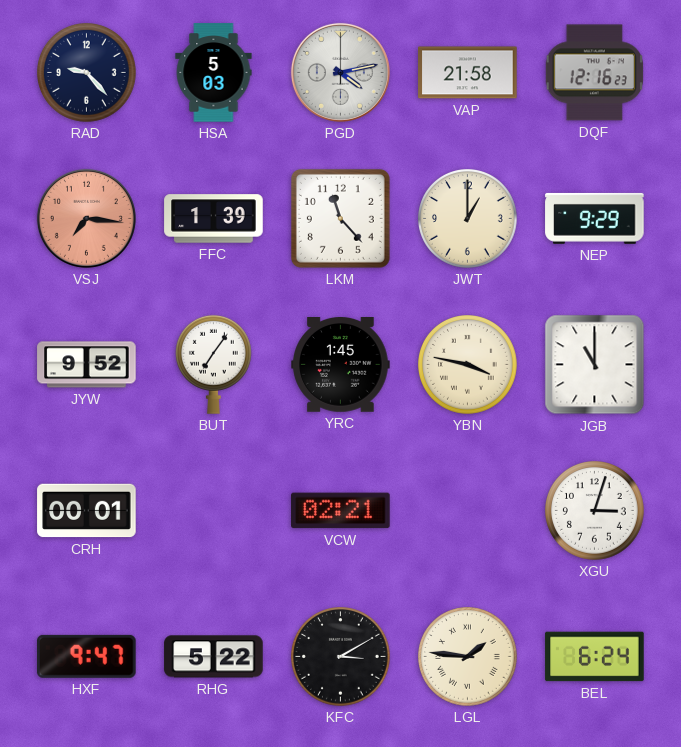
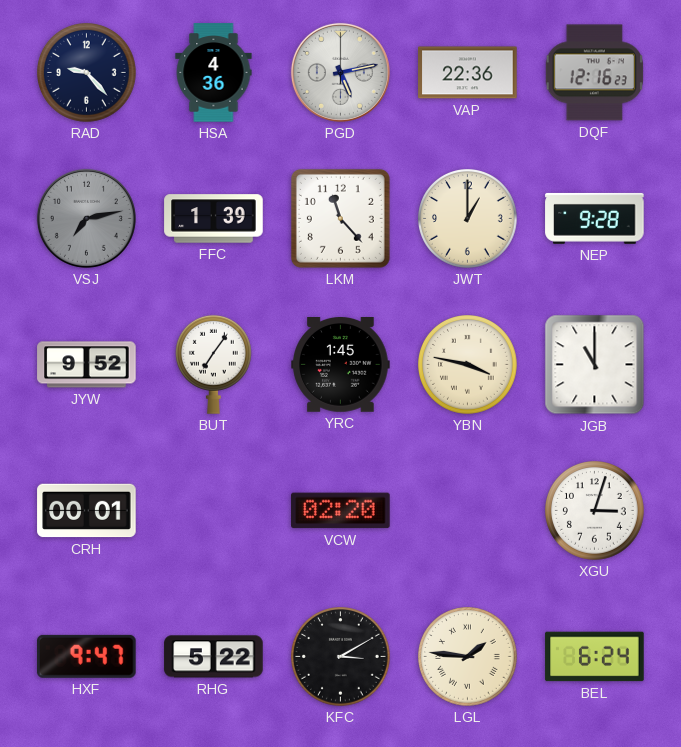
HSA: 5:03 -> 4:36
PGD: 4:13 -> 5:13
VAP: 21:58 -> 22:36
VSJ: 7:16 -> 7:13
VSJ dial: salmon -> grey
NEP: 9:29 -> 9:28
VCW: 02:21 -> 02:20
